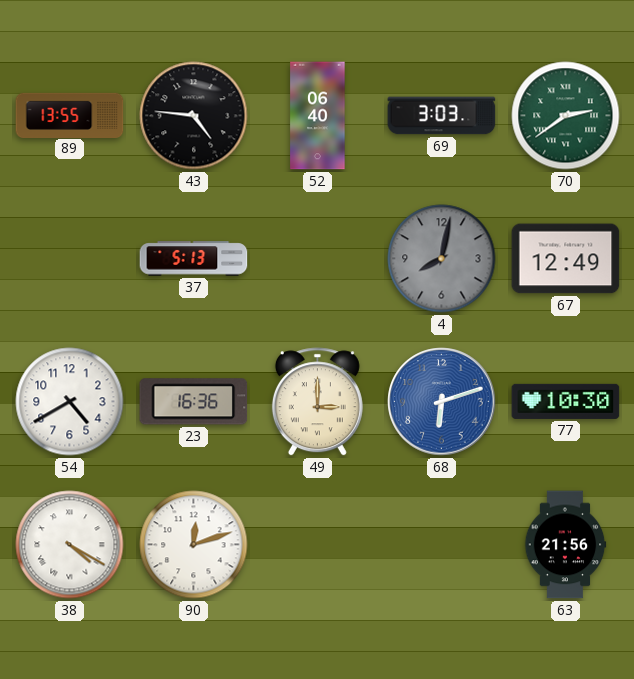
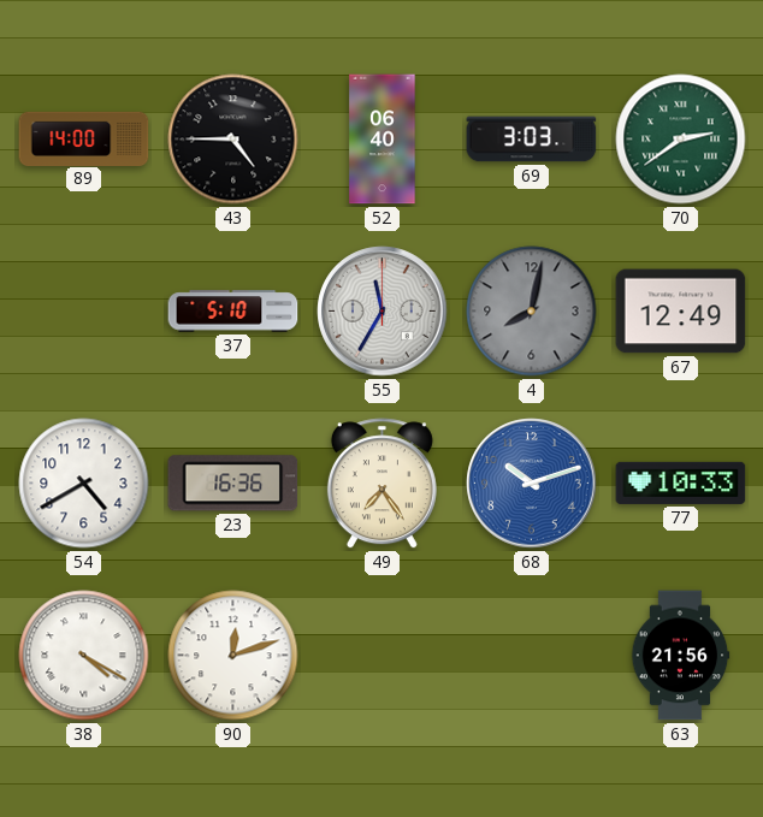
89: 13:55 -> 14:00
43: 4:46 -> 4:45
37: 5:13 -> 5:10
55: none -> 11:35
49: 3:00 -> 7:24
68: 6:12 -> 10:12
77: 10:30 -> 10:33
